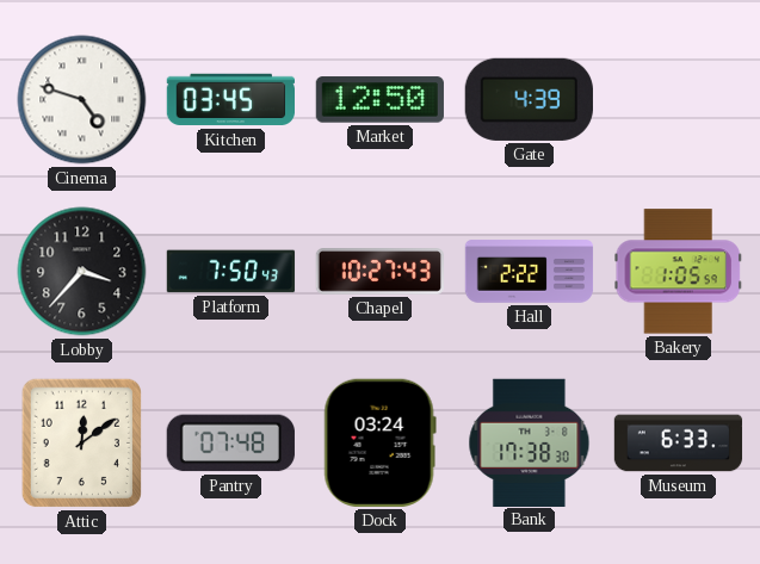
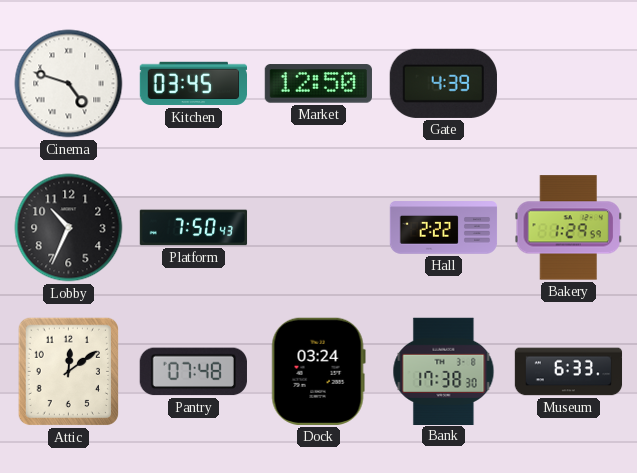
Lobby: 3:37 -> 10:34
Chapel: 10:27 -> none
Bakery: 1:05 -> 1:29
